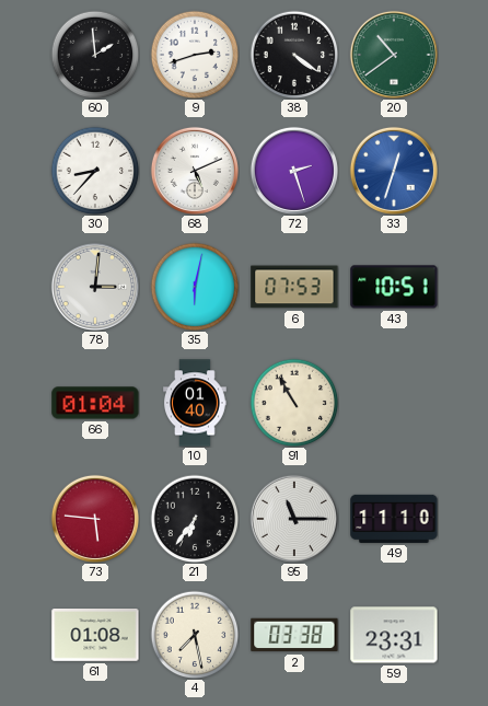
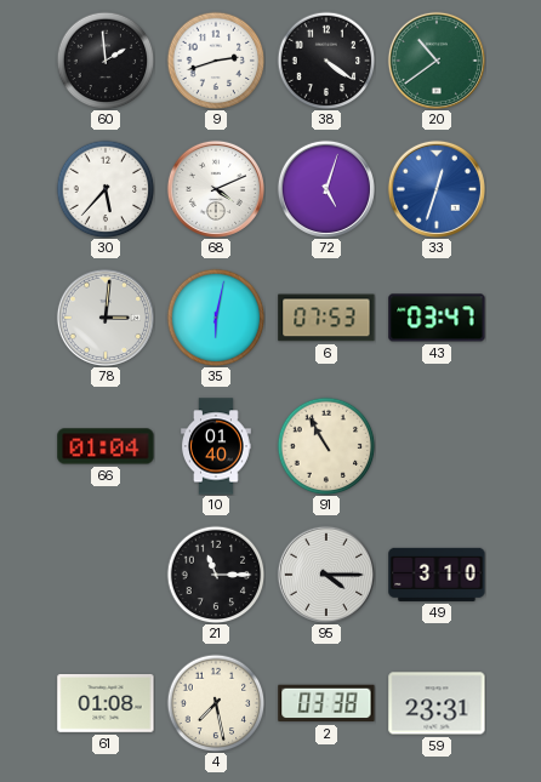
30: 8:37 -> 5:37
68: 5:11 -> 4:11
72: 2:27 -> 5:03
43: 10:51 -> 03:47
73: 5:46 -> none
21: 6:36 -> 11:15
95: 11:15 -> 4:15
49: 11:10 -> 3:10
